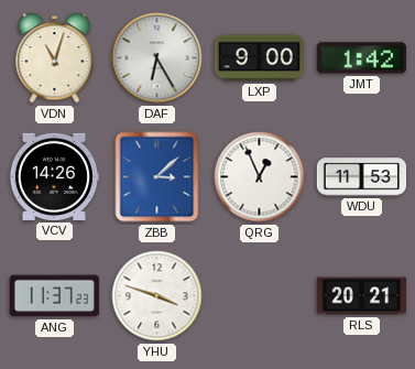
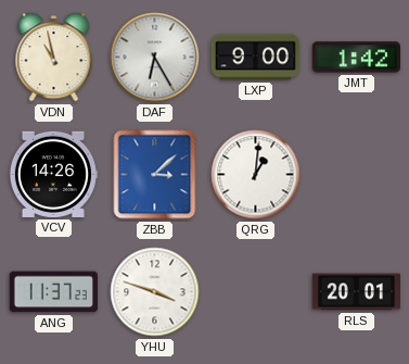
VDN: 11:03 -> 10:58
QRG: 12:56 -> 1:01
WDU: 11:53 -> none
RLS: 20:21 -> 20:01
